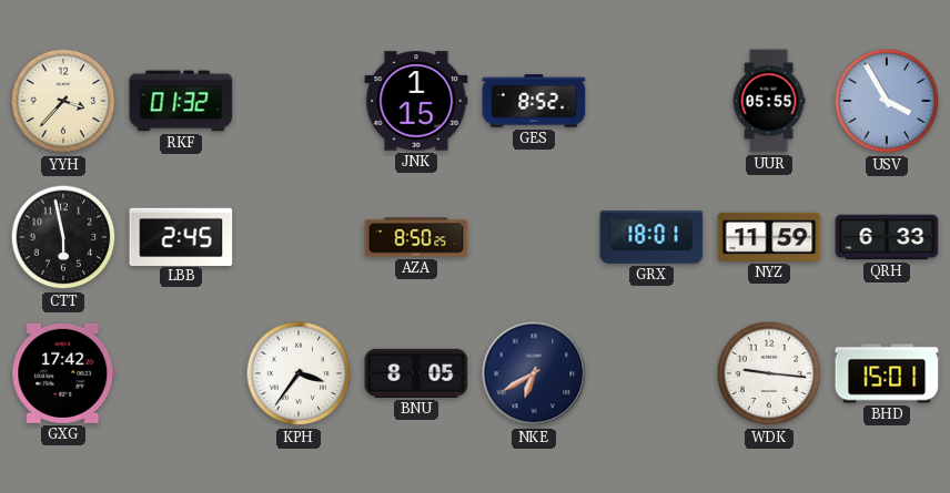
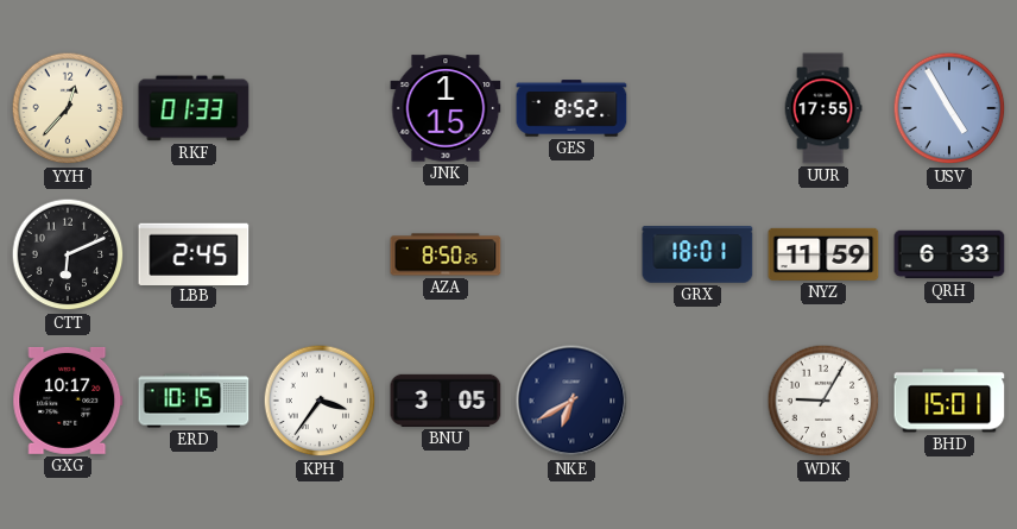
YYH: 3:37 -> 12:37
RKF: 01:32 -> 01:33
UUR: 05:55 -> 17:55
USV: 3:55 -> 4:55
CTT: 5:58 -> 6:11
GXG: 17:42 -> 10:17
ERD: none -> 10:15
BNU: 8:05 -> 3:05
WDK: 9:16 -> 9:05
